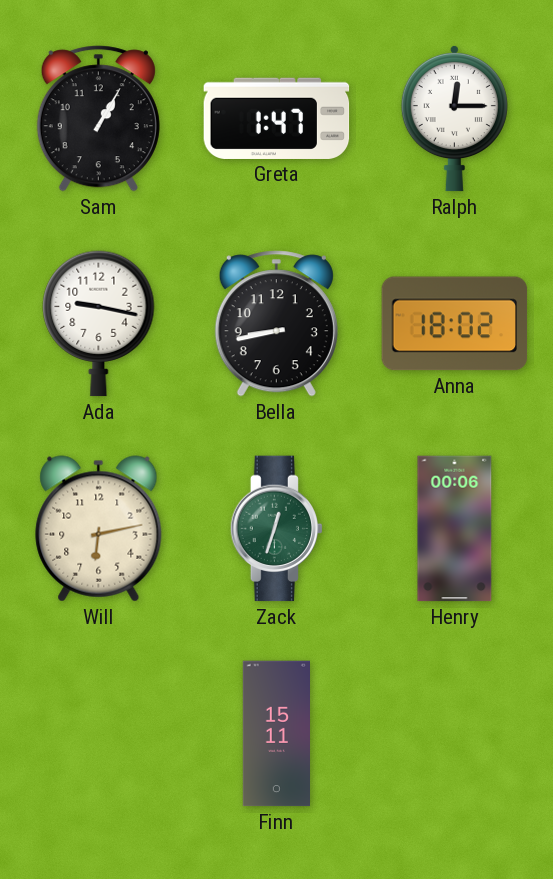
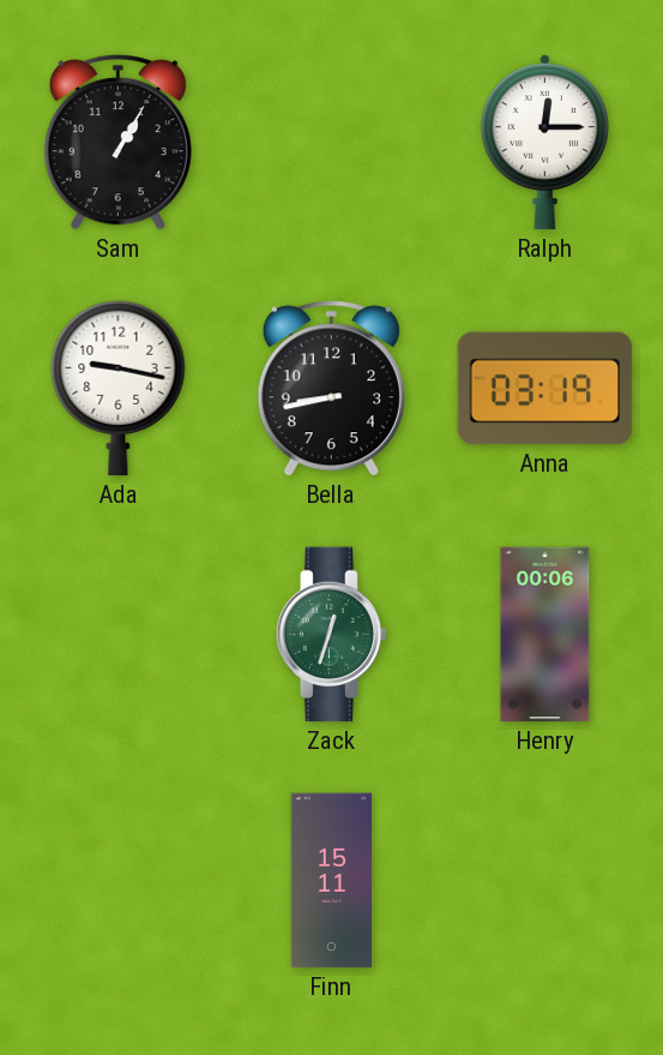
Greta: 1:47 -> none
Anna: 18:02 -> 03:19
Will: 6:13 -> none
